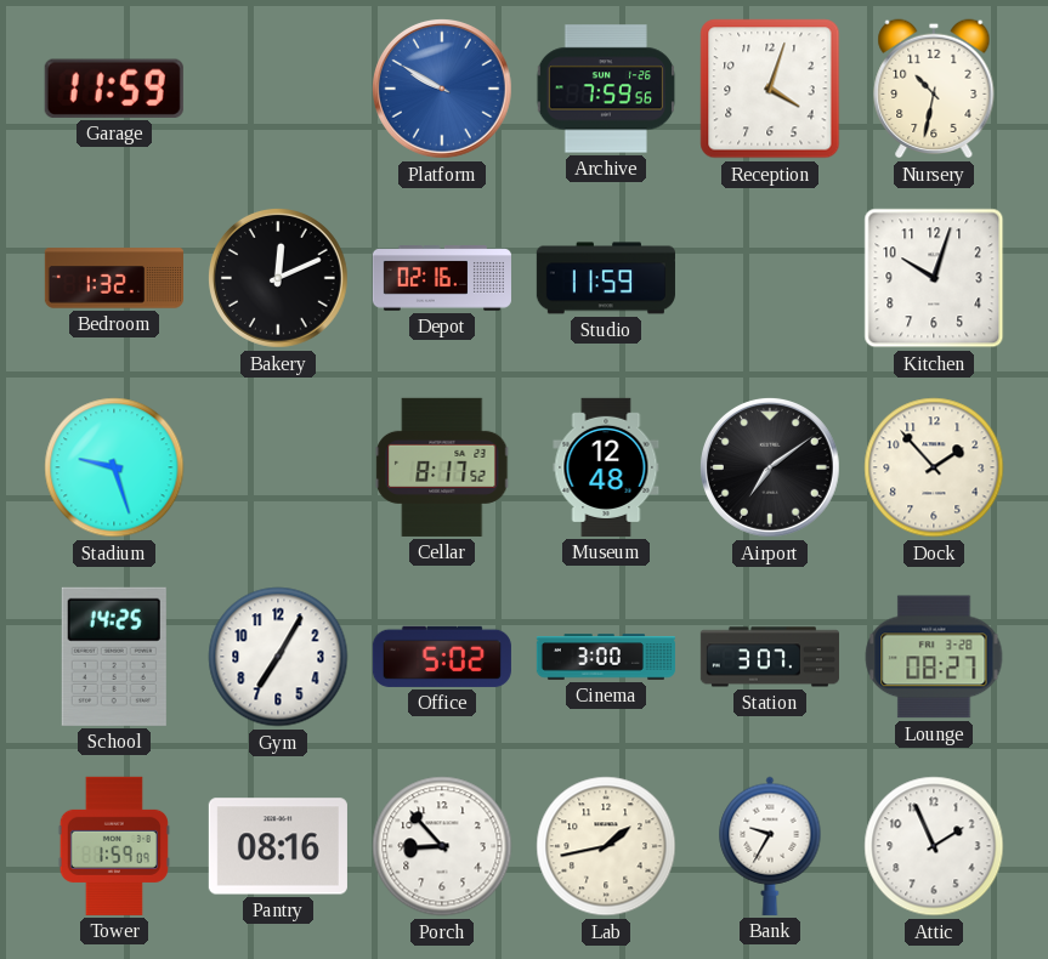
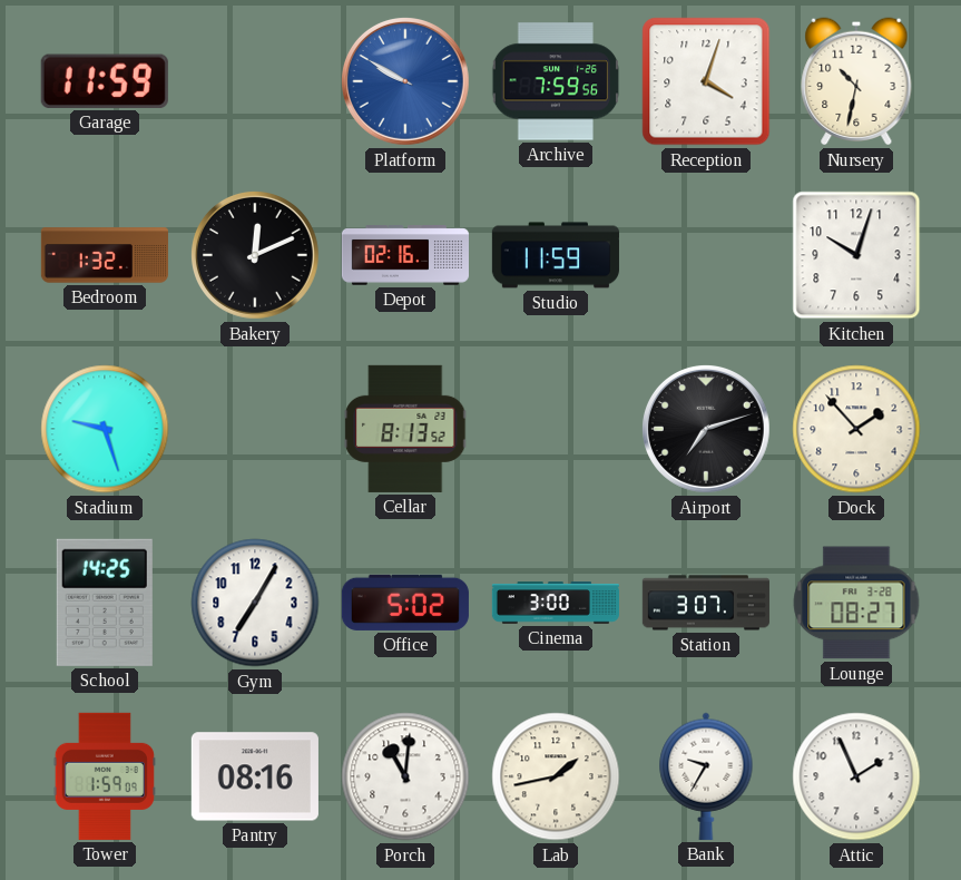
Cellar: 8:17 -> 8:13
Museum: 12:48 -> none
Airport: 7:09 -> 7:12
Porch: 8:53 -> 11:01
